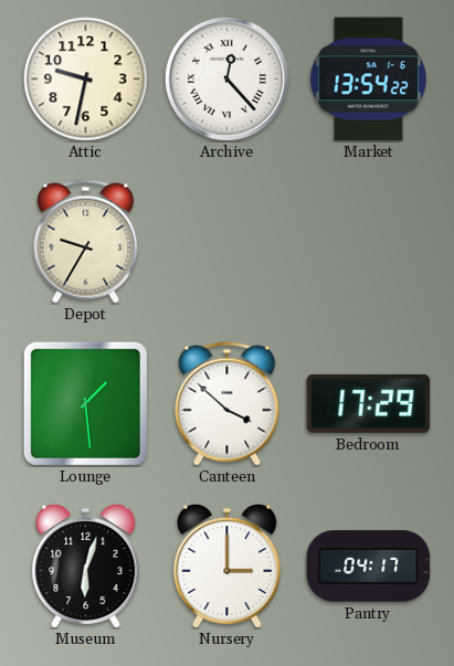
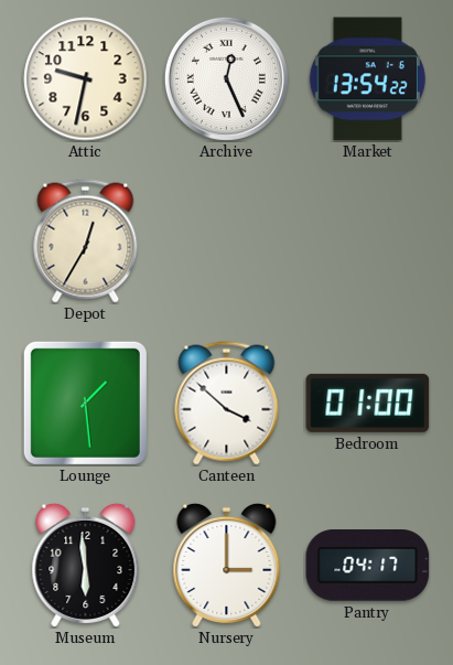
Archive: 12:23 -> 12:26
Depot: 9:35 -> 12:35
Bedroom: 17:29 -> 01:00
Museum: 6:03 -> 5:59
